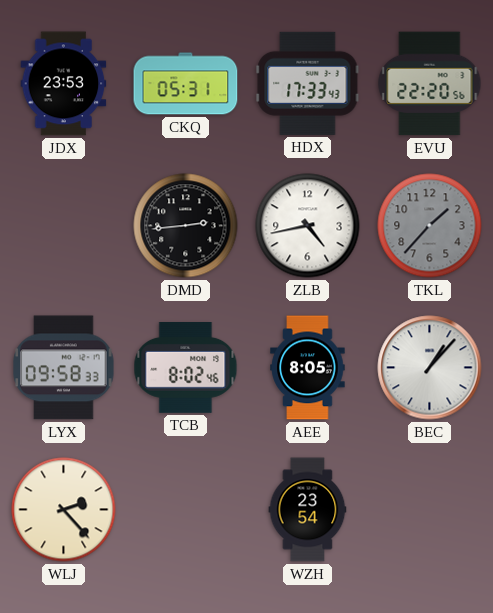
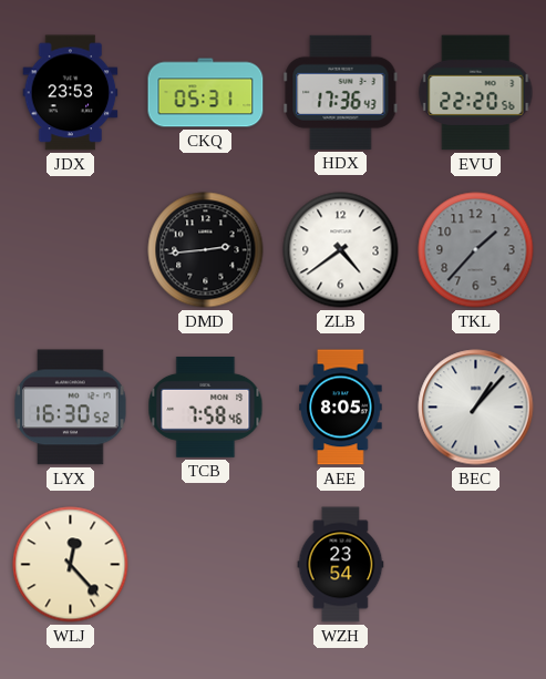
HDX: 17:33 -> 17:36
ZLB: 4:43 -> 4:39
LYX: 09:58 -> 16:30
TCB: 8:02 -> 7:58
WLJ: 2:23 -> 12:23
